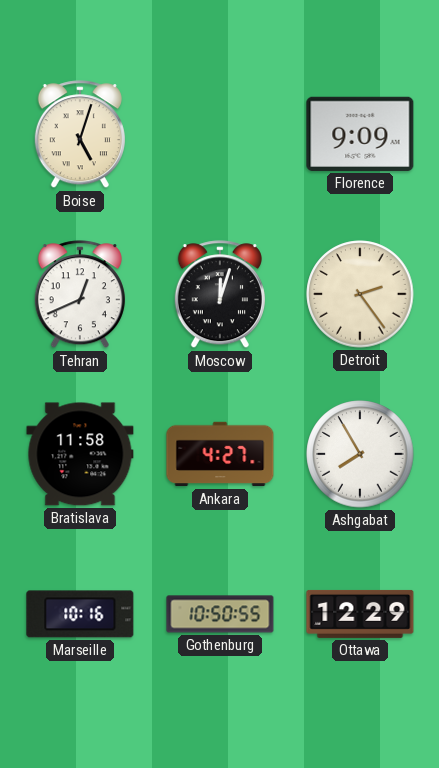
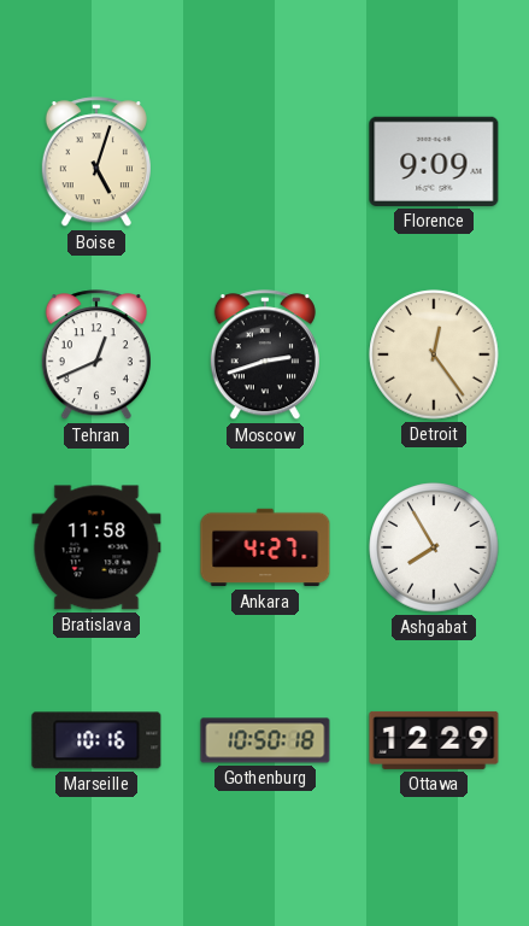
Moscow: 12:03 -> 2:42
Detroit: 2:24 -> 12:24
Gothenburg: 10:50:55 -> 10:50:18
